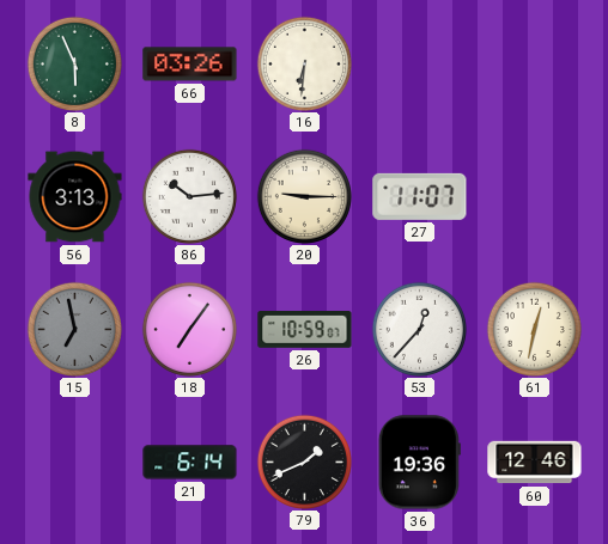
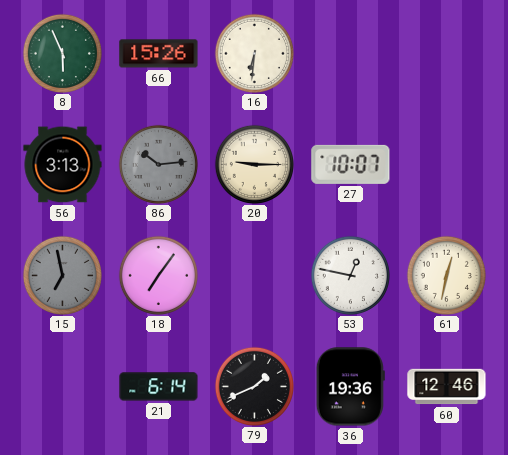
66: 03:26 -> 15:26
86 dial: white -> grey
27: 11:07 -> 10:07
26: 10:59 -> none
53: 12:37 -> 12:47
